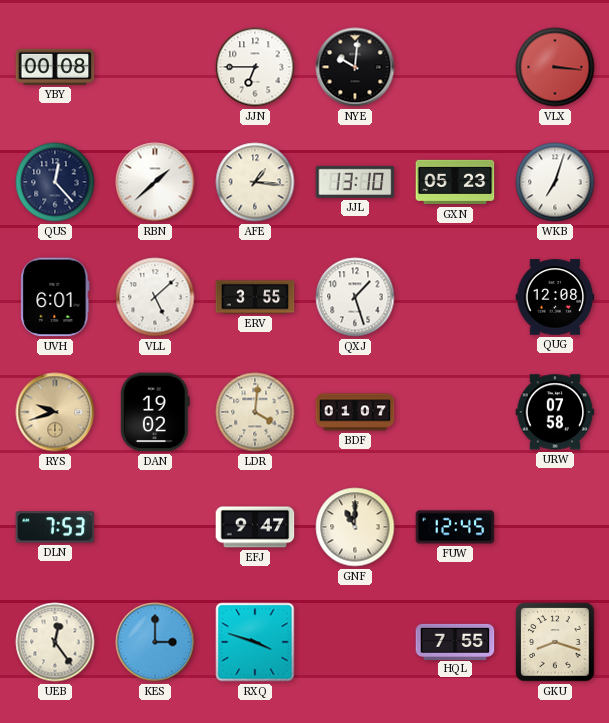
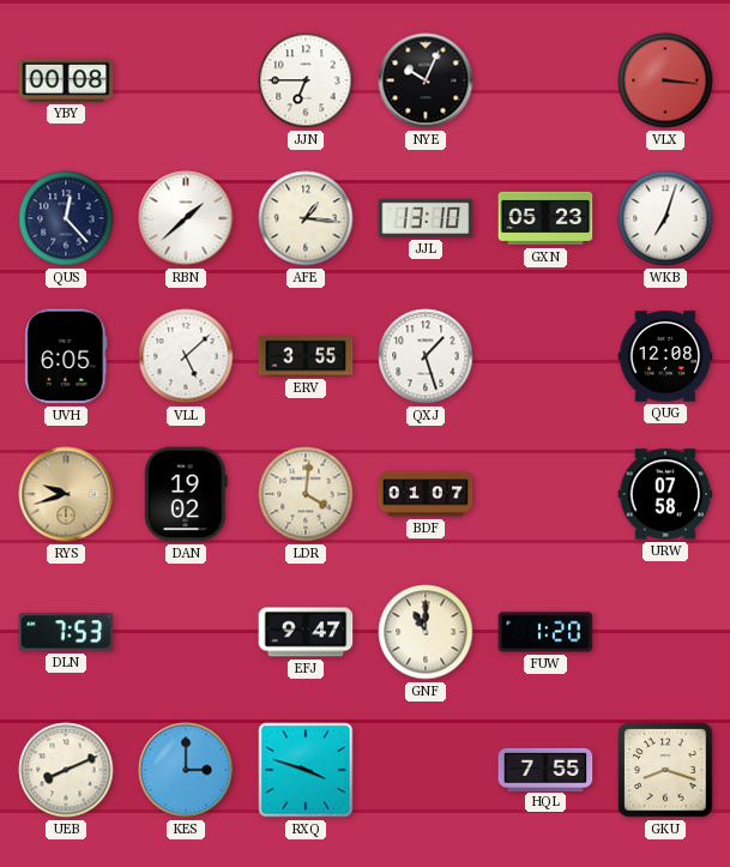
NYE: 10:01 -> 10:04
UVH: 6:01 -> 6:05
FUW: 12:45 -> 1:20
UEB: 12:24 -> 8:11
